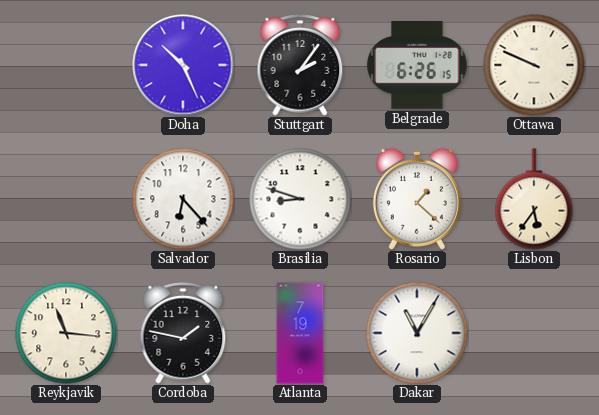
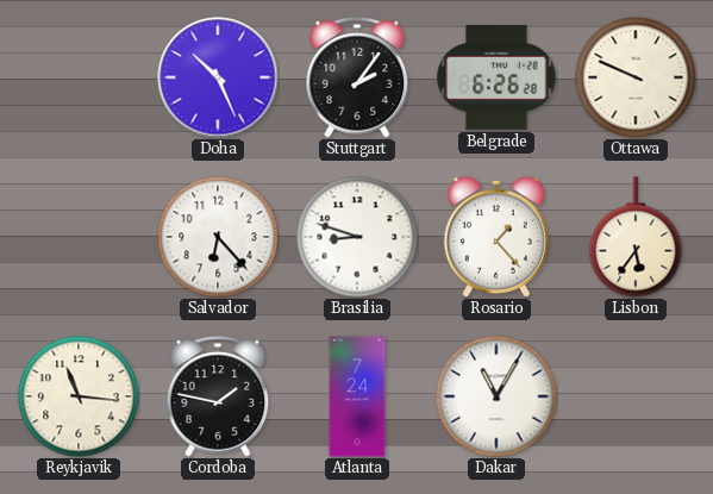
Belgrade: 6:26:15 -> 6:26:28
Rosario: 1:22 -> 1:23
Atlanta: 7:19 -> 7:24
